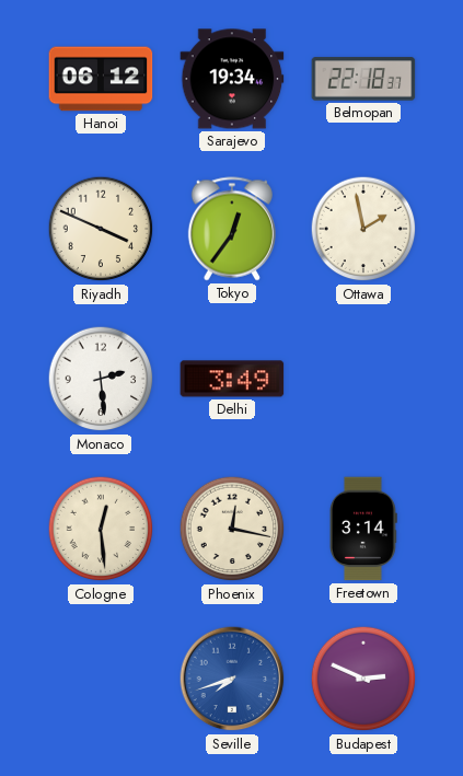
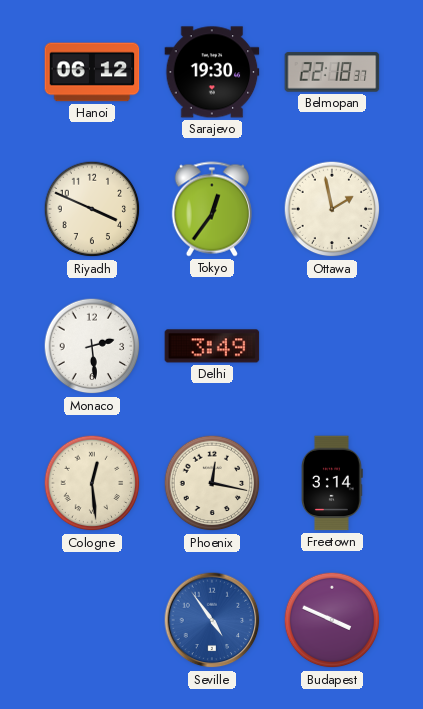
Sarajevo: 19:34 -> 19:30
Seville: 7:42 -> 4:54
Budapest: 2:49 -> 3:49
